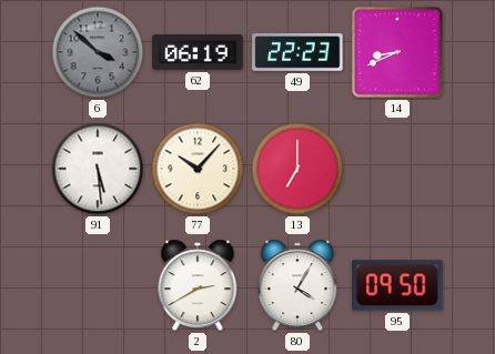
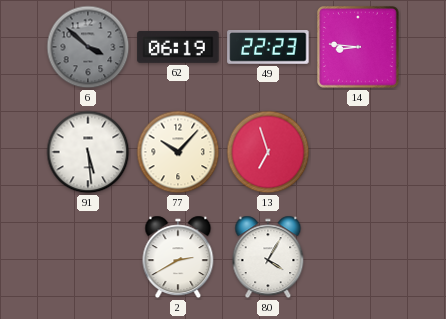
14: 8:41 -> 8:46
13: 7:00 -> 6:57
95: 09:50 -> none
